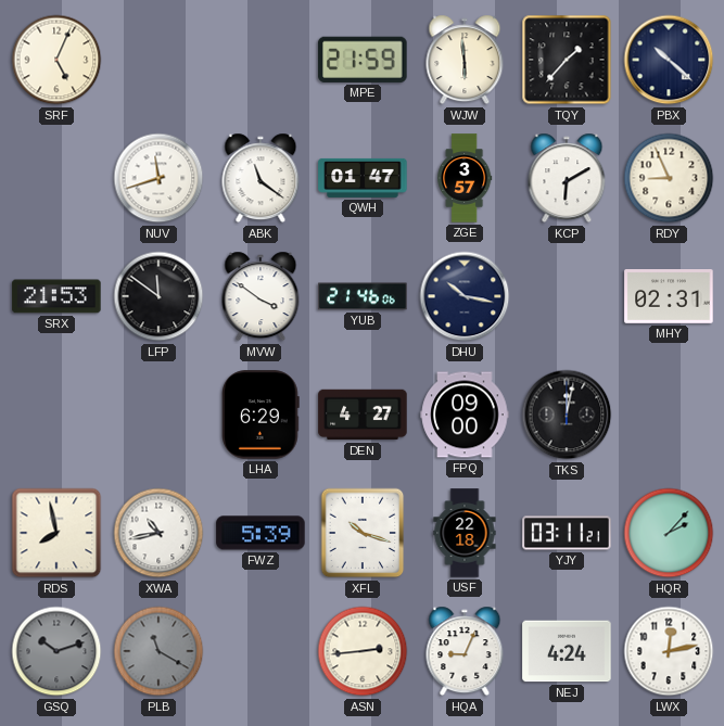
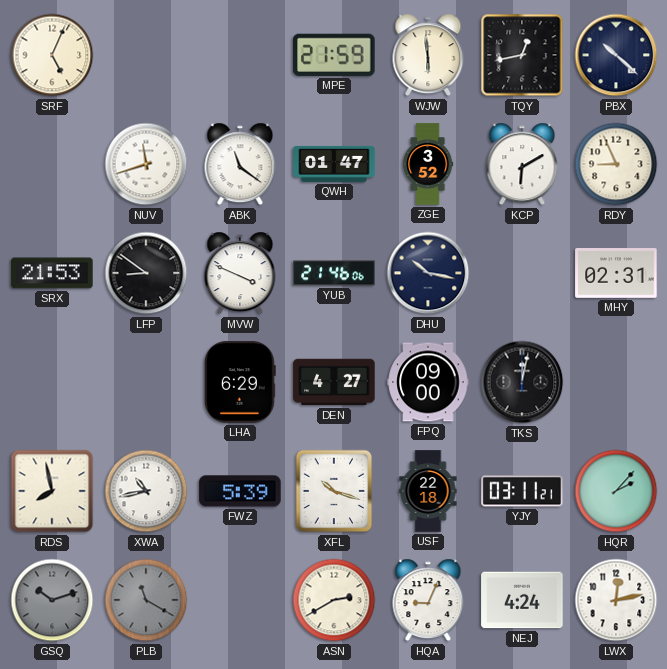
TQY: 1:37 -> 12:43
ZGE: 3:57 -> 3:52
LFP: 11:51 -> 8:51
MVW: 3:51 -> 3:49
ASN: 2:44 -> 2:40
